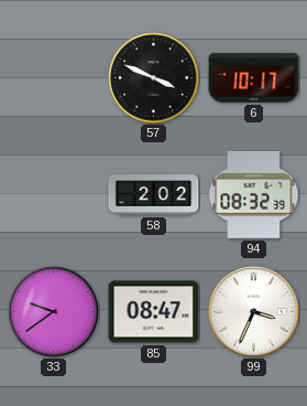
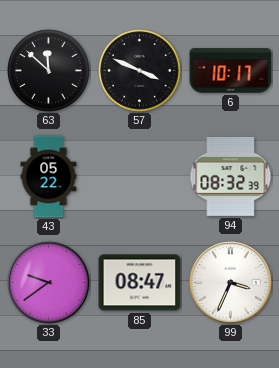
63: none -> 11:52
43: none -> 05:22
58: 2:02 -> none
